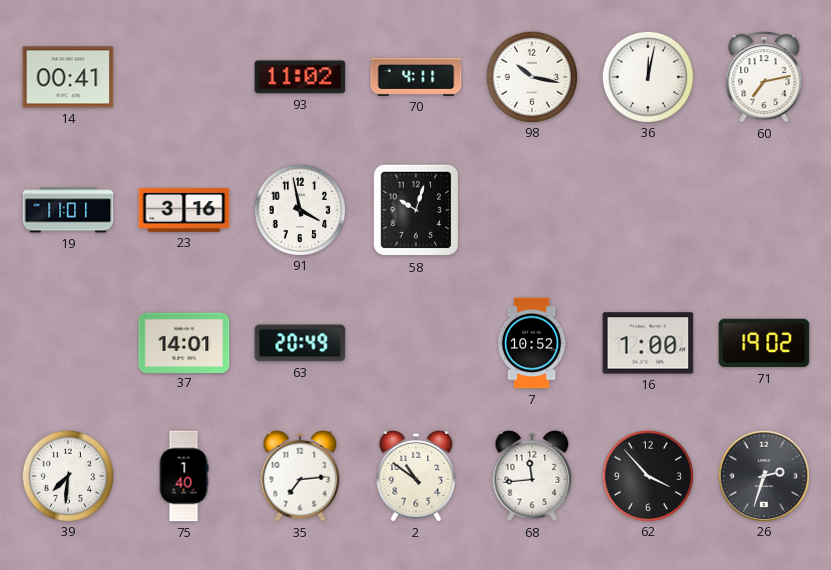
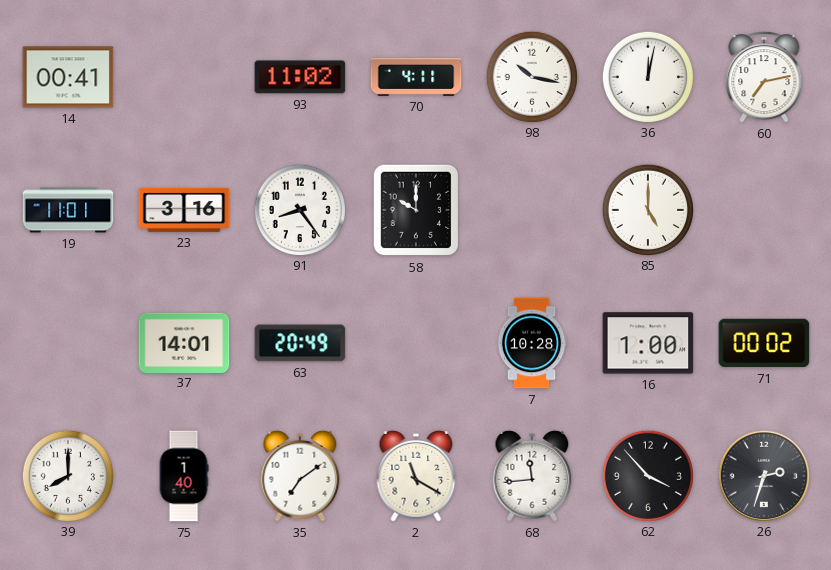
91: 3:58 -> 8:24
58: 10:03 -> 10:00
85: none -> 5:00
7: 10:52 -> 10:28
71: 19:02 -> 00:02
39: 7:31 -> 8:00
35: 7:14 -> 7:09
2: 10:51 -> 11:20
